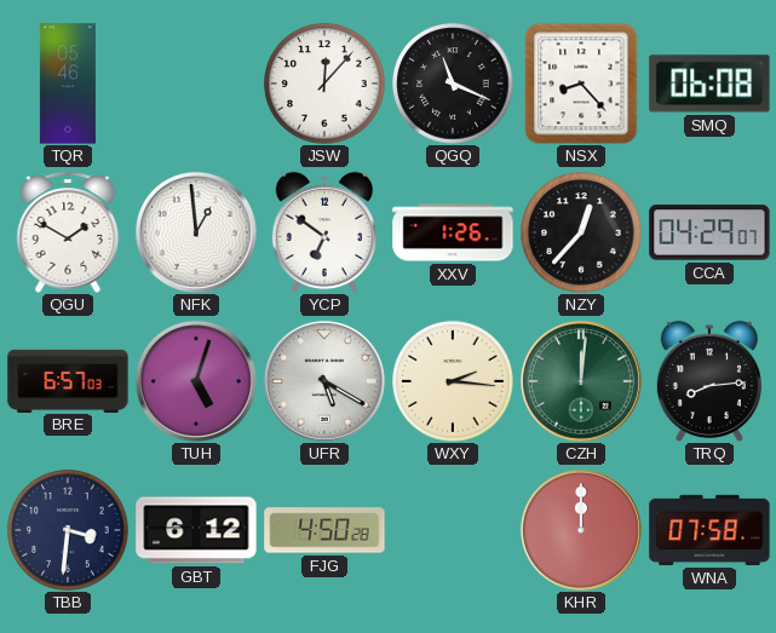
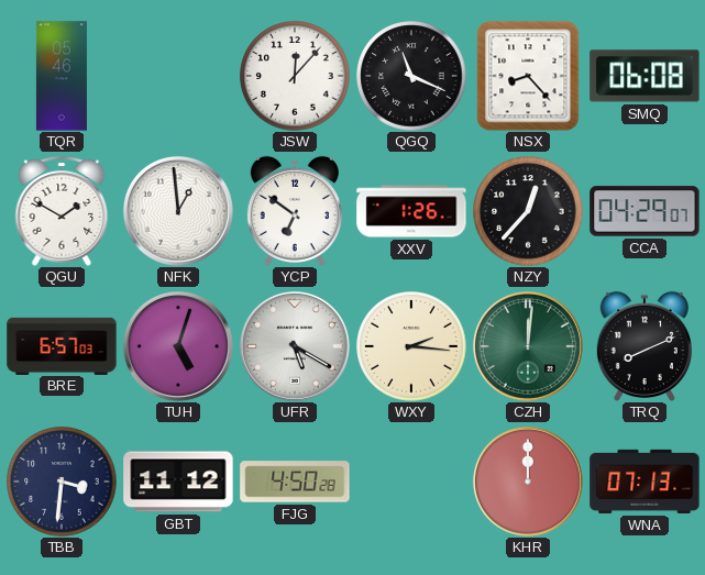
TRQ: 8:14 -> 8:11
GBT: 6:12 -> 11:12
WNA: 07:58 -> 07:13
